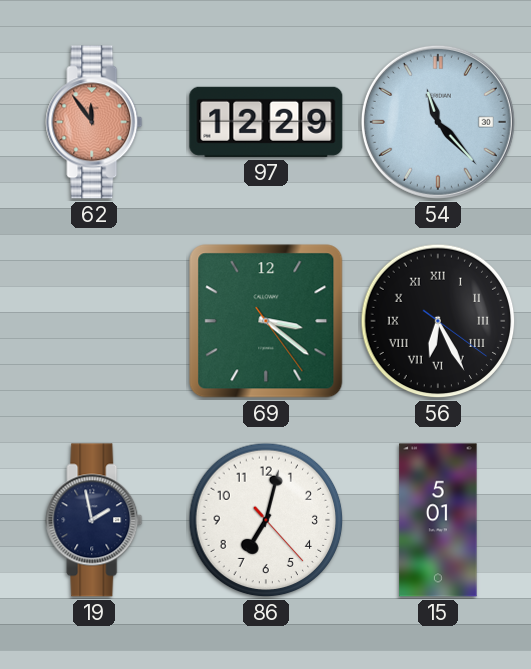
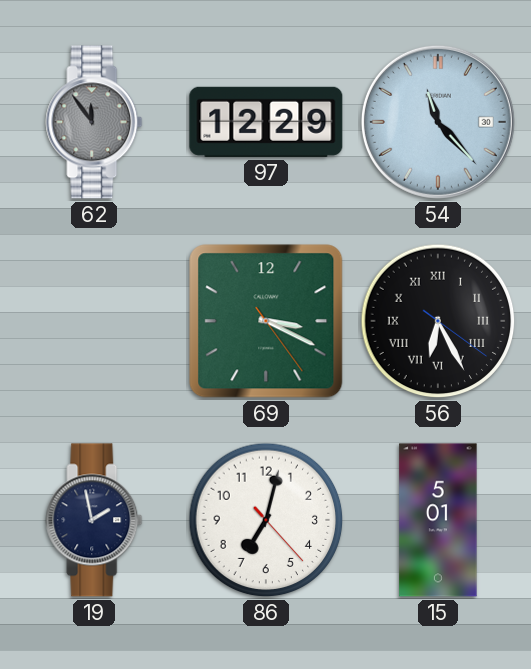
62 dial: salmon -> grey
69: 3:21 -> 3:19
